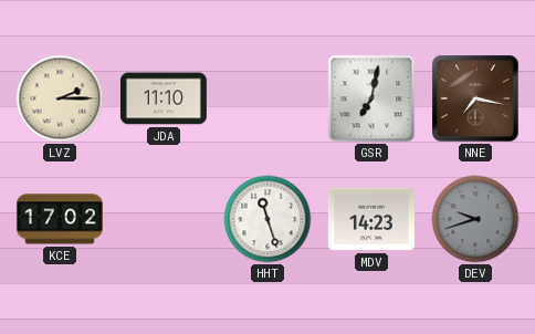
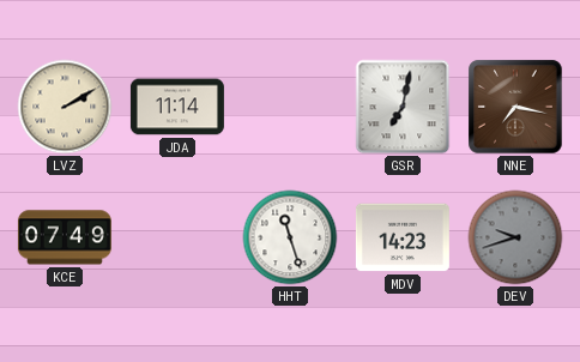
LVZ: 2:15 -> 2:10
JDA: 11:10 -> 11:14
KCE: 17:02 -> 07:49
